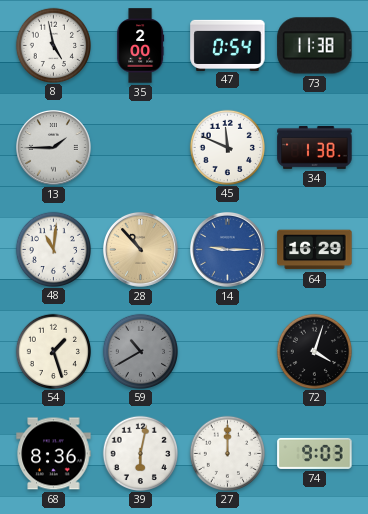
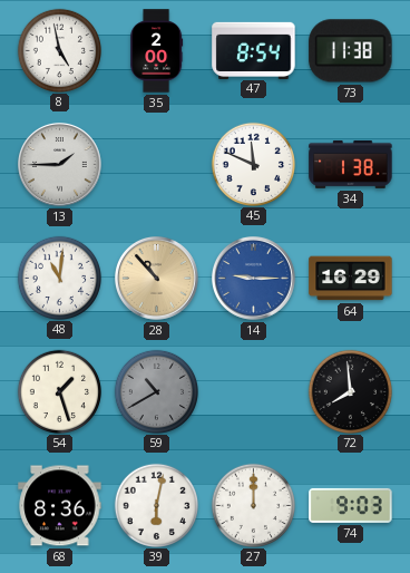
47: 0:54 -> 8:54
72: 4:03 -> 7:59
